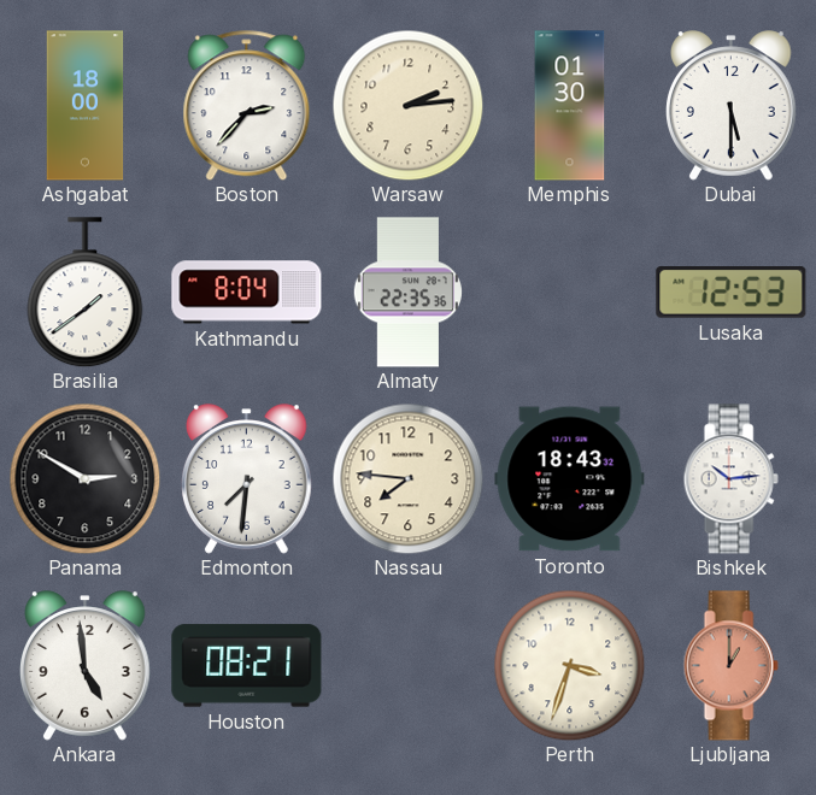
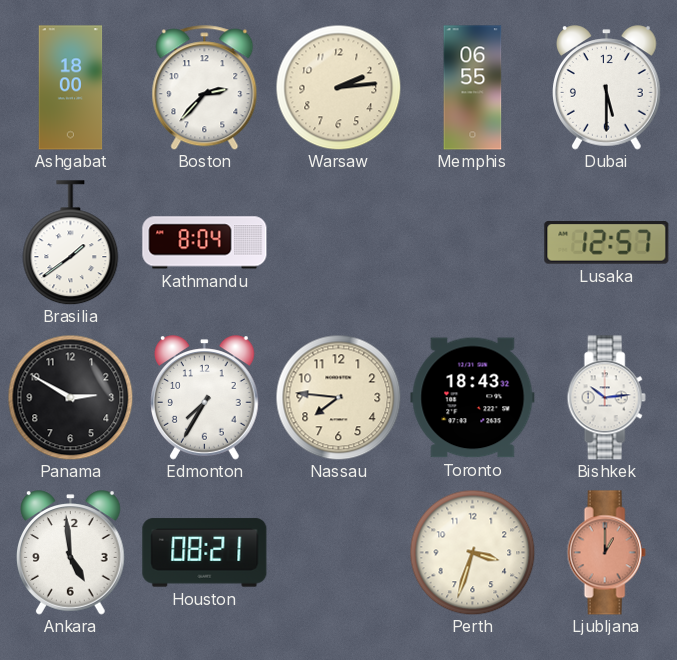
Memphis: 01:30 -> 06:55
Almaty: 22:35 -> none
Lusaka: 12:53 -> 12:57
Edmonton: 7:31 -> 7:35
